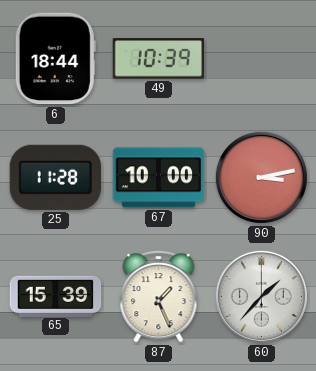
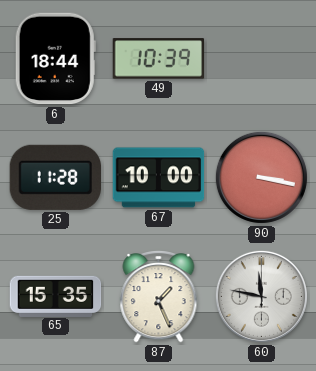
90: 3:13 -> 3:17
65: 15:39 -> 15:35
60: 1:37 -> 11:47
